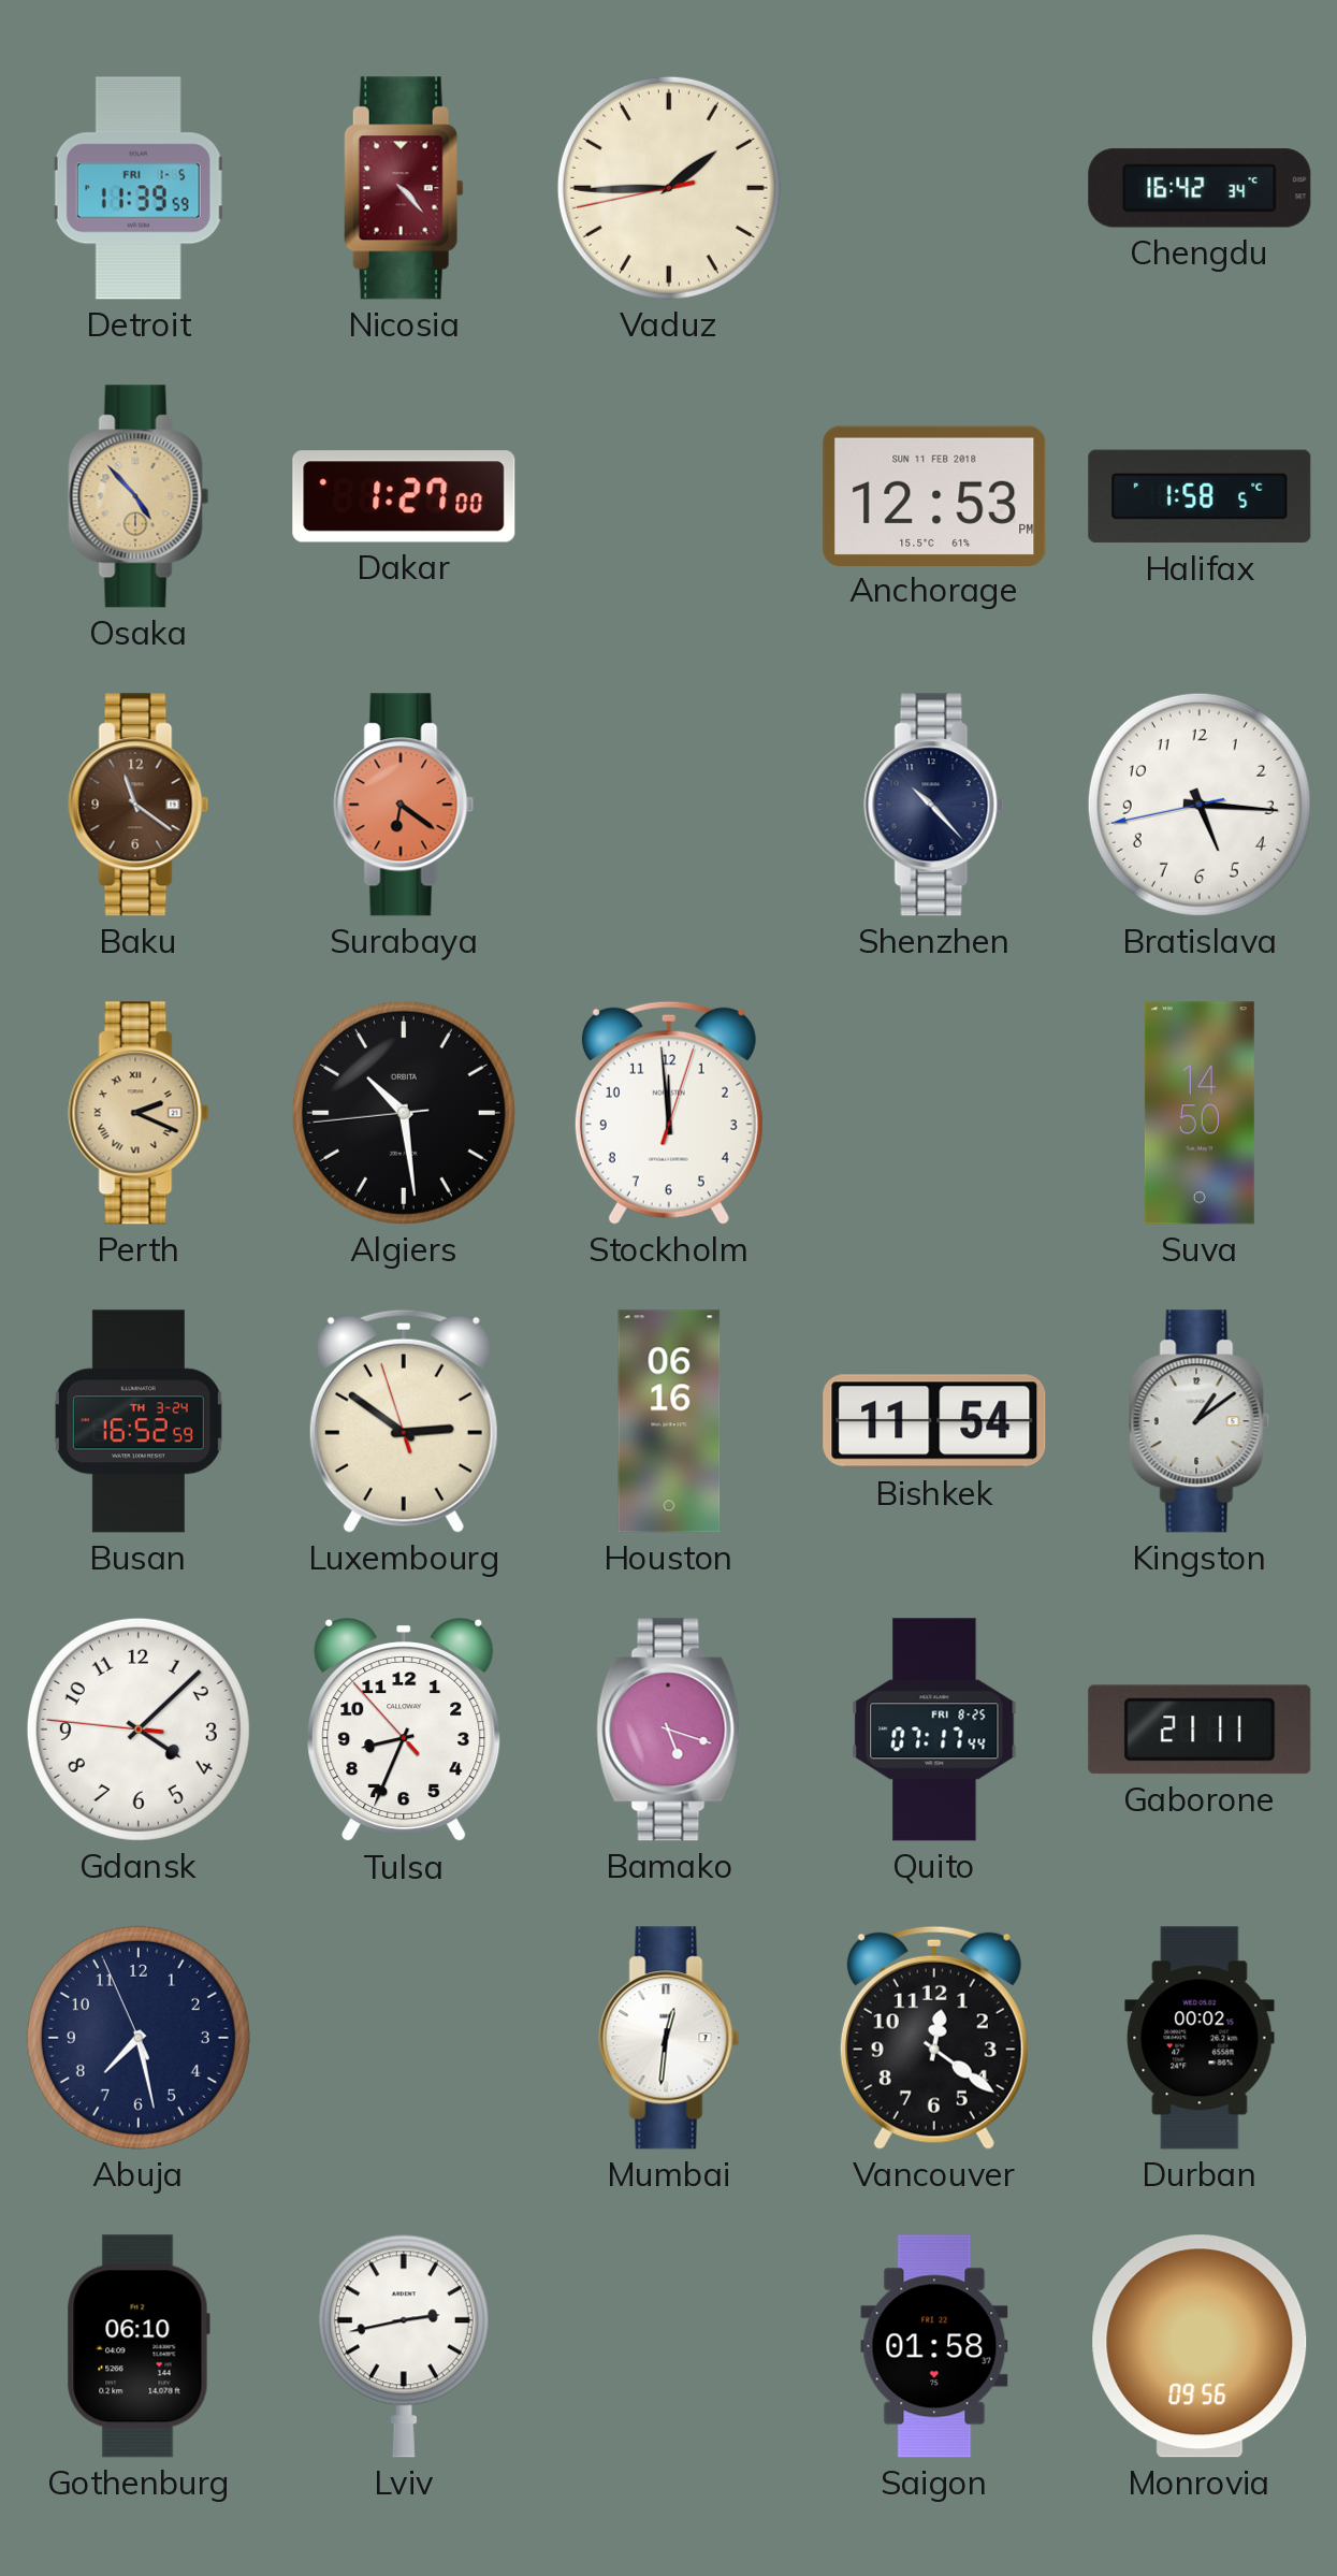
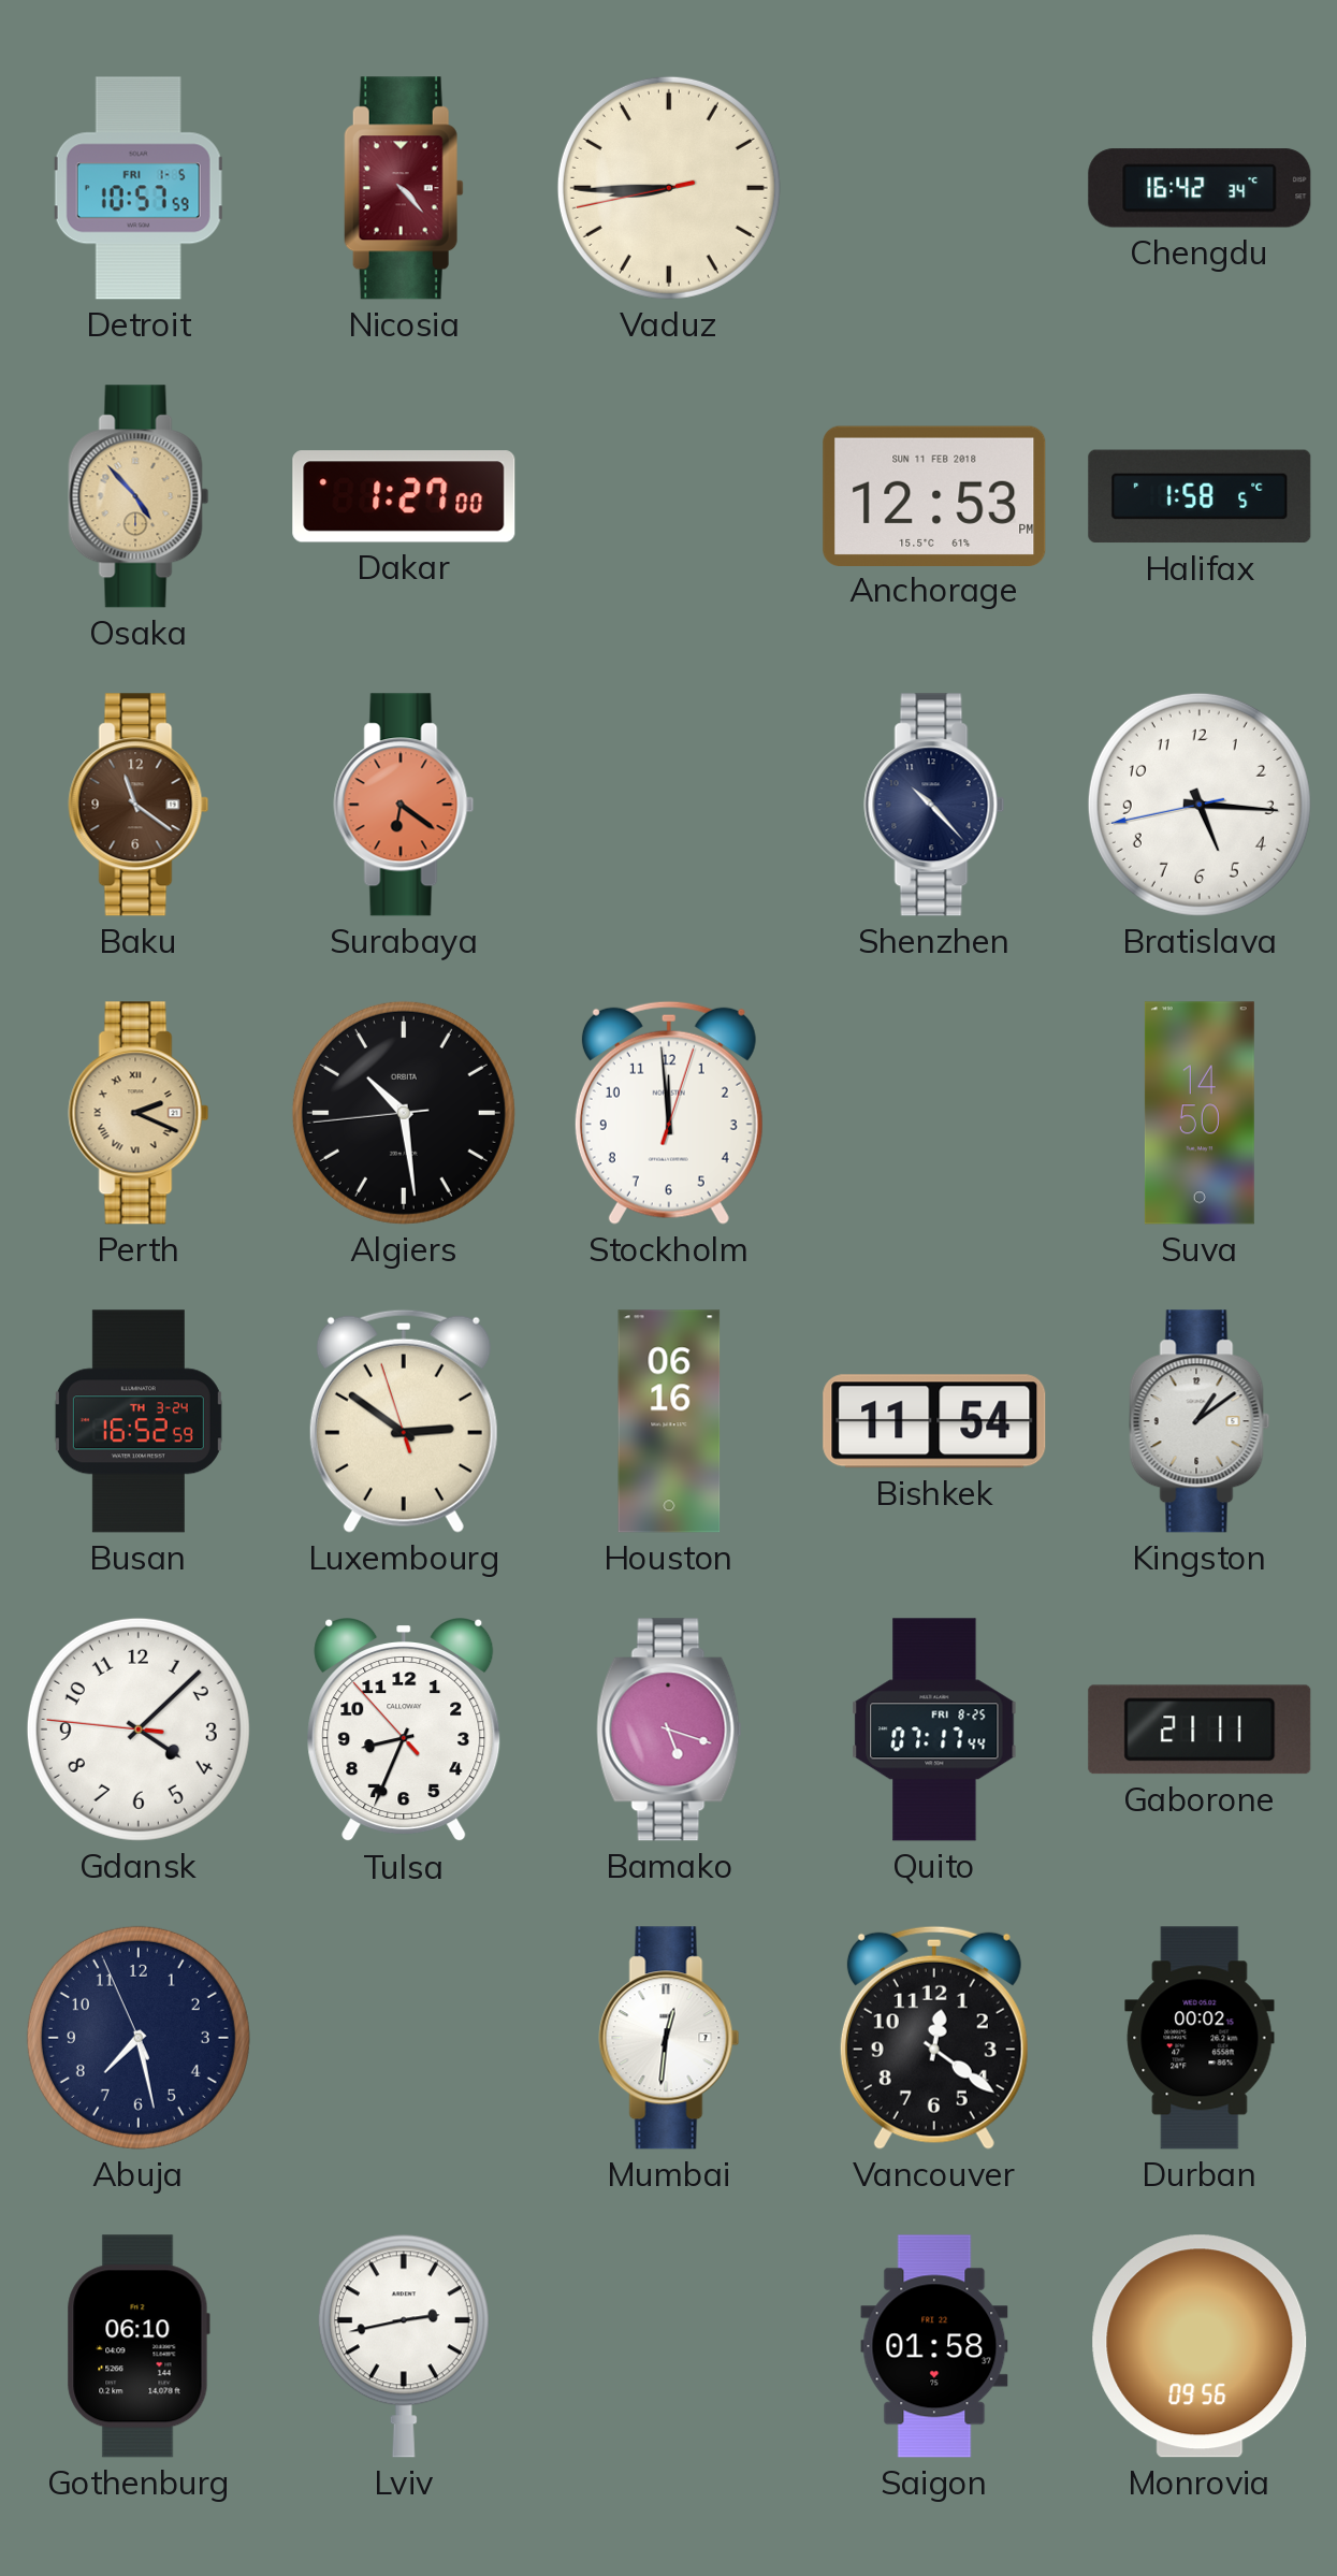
Detroit: 11:39 -> 10:57
Vaduz: 1:44 -> 8:44
